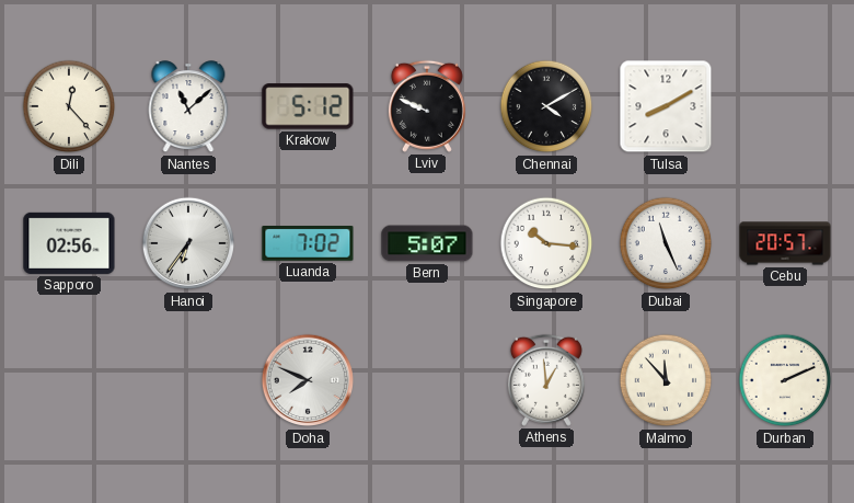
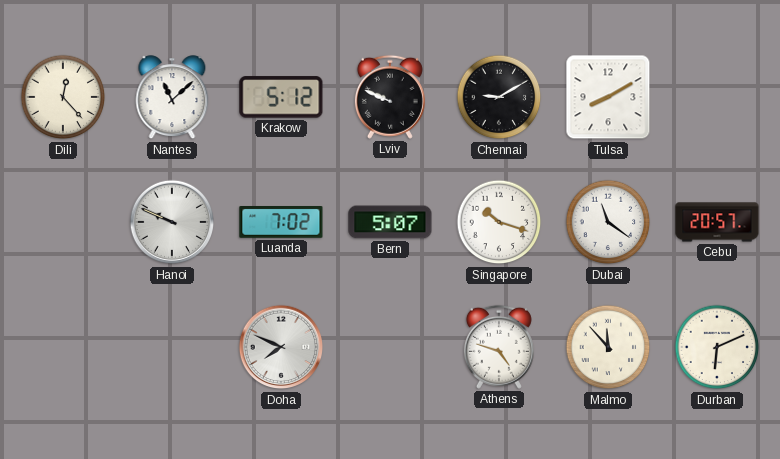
Chennai: 4:10 -> 9:10
Sapporo: 02:56 -> none
Hanoi: 6:36 -> 9:49
Singapore: 10:16 -> 10:18
Dubai: 11:26 -> 11:21
Athens: 12:59 -> 4:48
Durban: 2:11 -> 6:11
